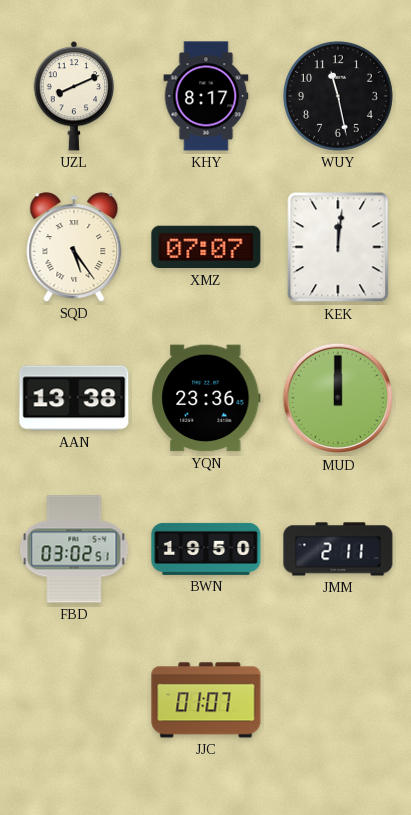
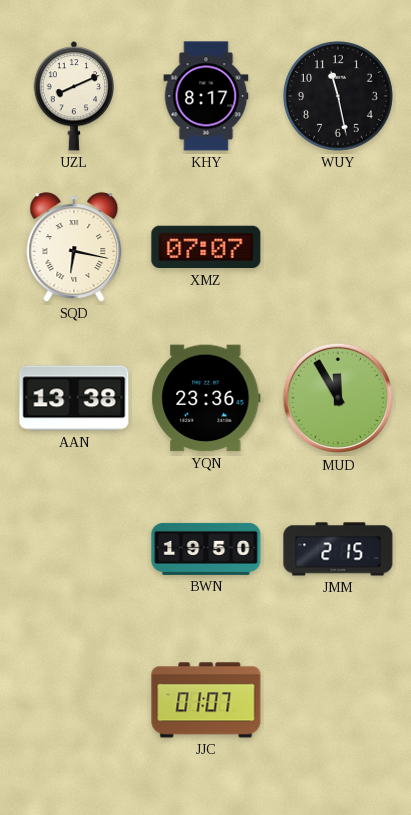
SQD: 5:24 -> 6:17
KEK: 12:01 -> none
MUD: 12:00 -> 11:55
FBD: 03:02 -> none
JMM: 2:11 -> 2:15
